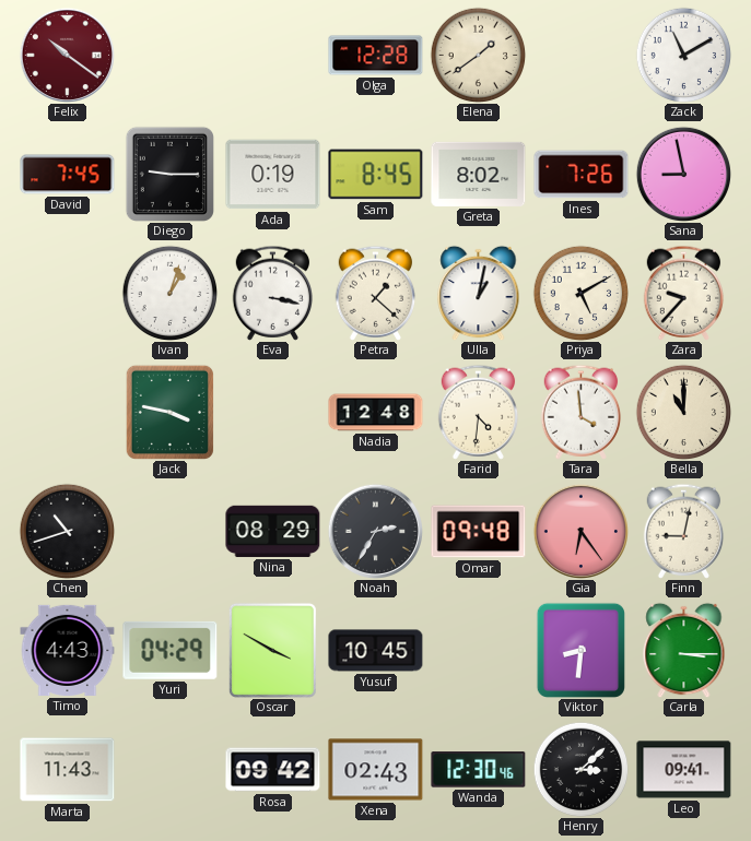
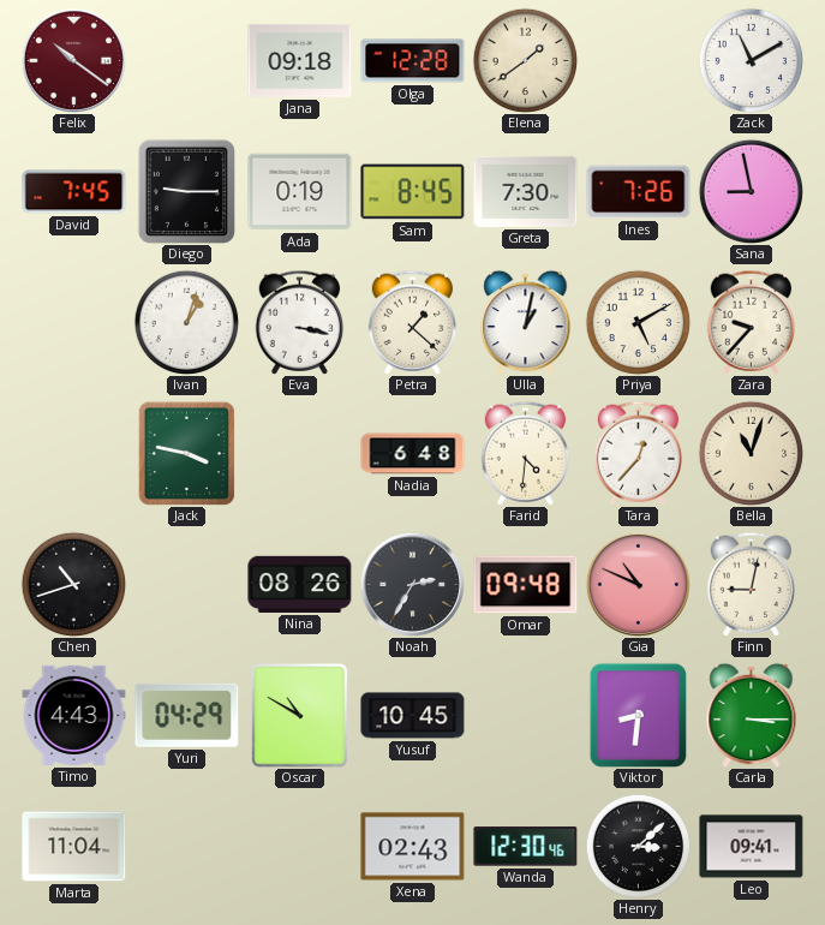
Jana: none -> 09:18
Greta: 8:02 -> 7:30
Nadia: 12:48 -> 6:48
Tara: 3:59 -> 12:37
Bella: 11:00 -> 11:03
Nina: 08:29 -> 08:26
Gia: 6:24 -> 10:49
Oscar: 3:50 -> 10:50
Marta: 11:43 -> 11:04
Rosa: 09:42 -> none
